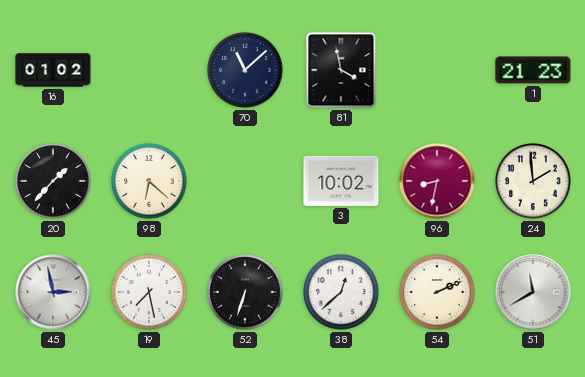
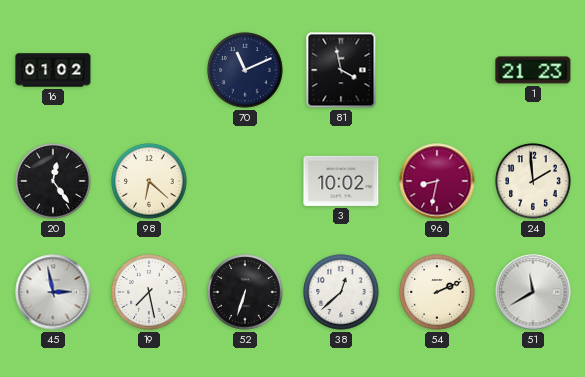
70: 11:08 -> 11:11
20: 1:37 -> 12:24
